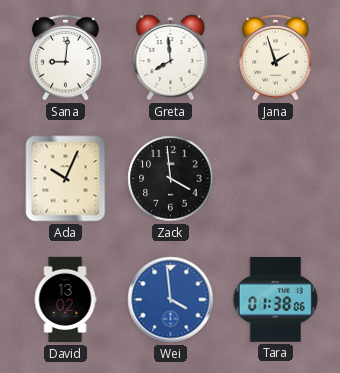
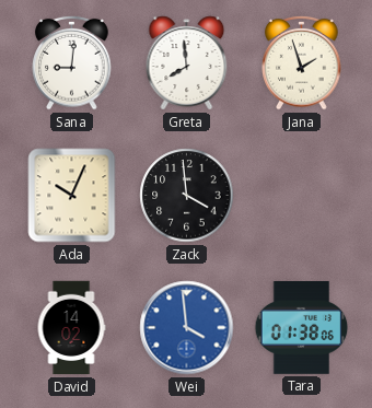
David: 13:02 -> 14:02
